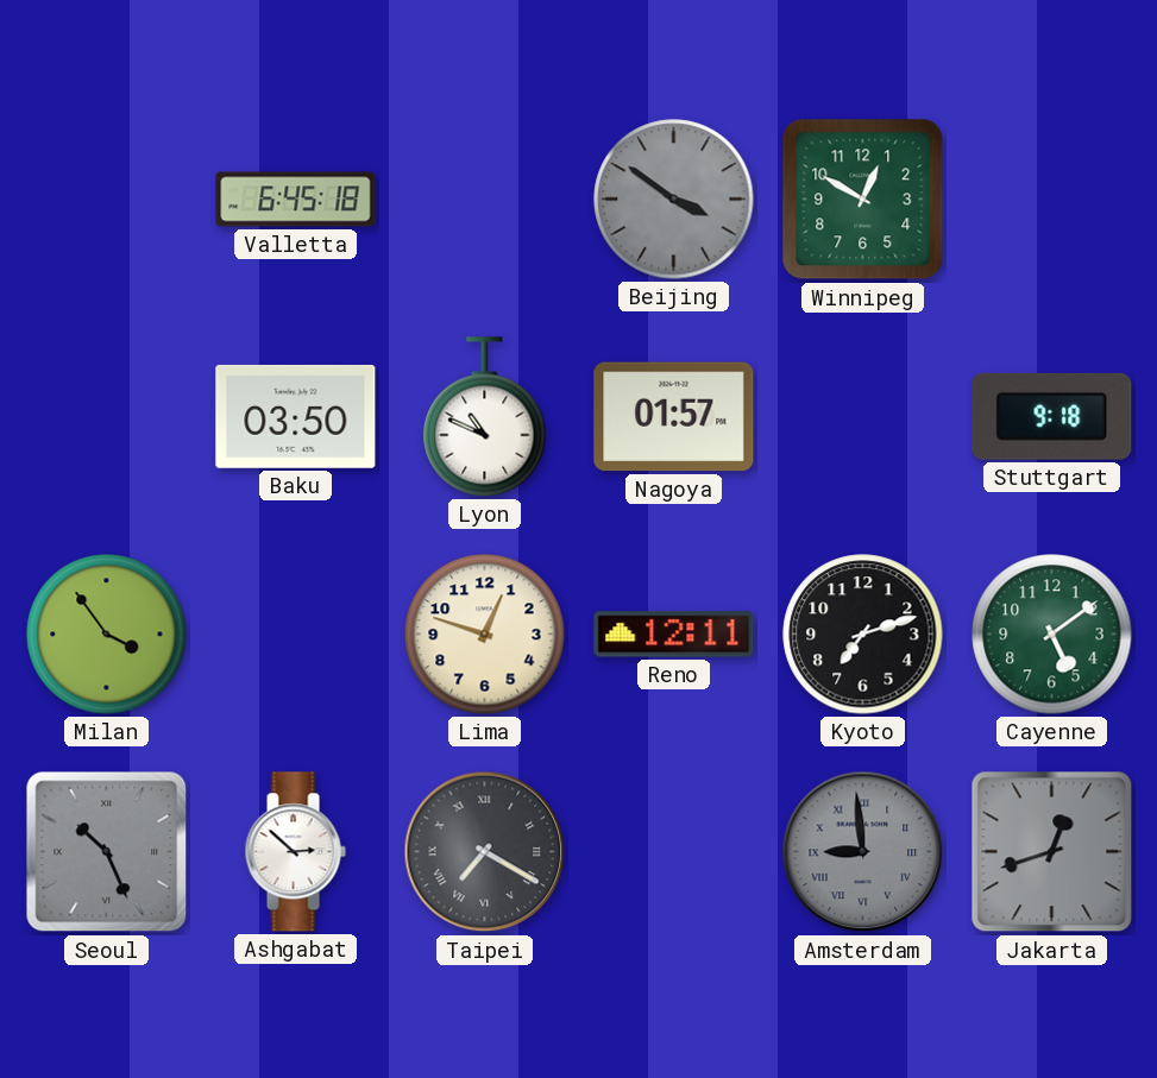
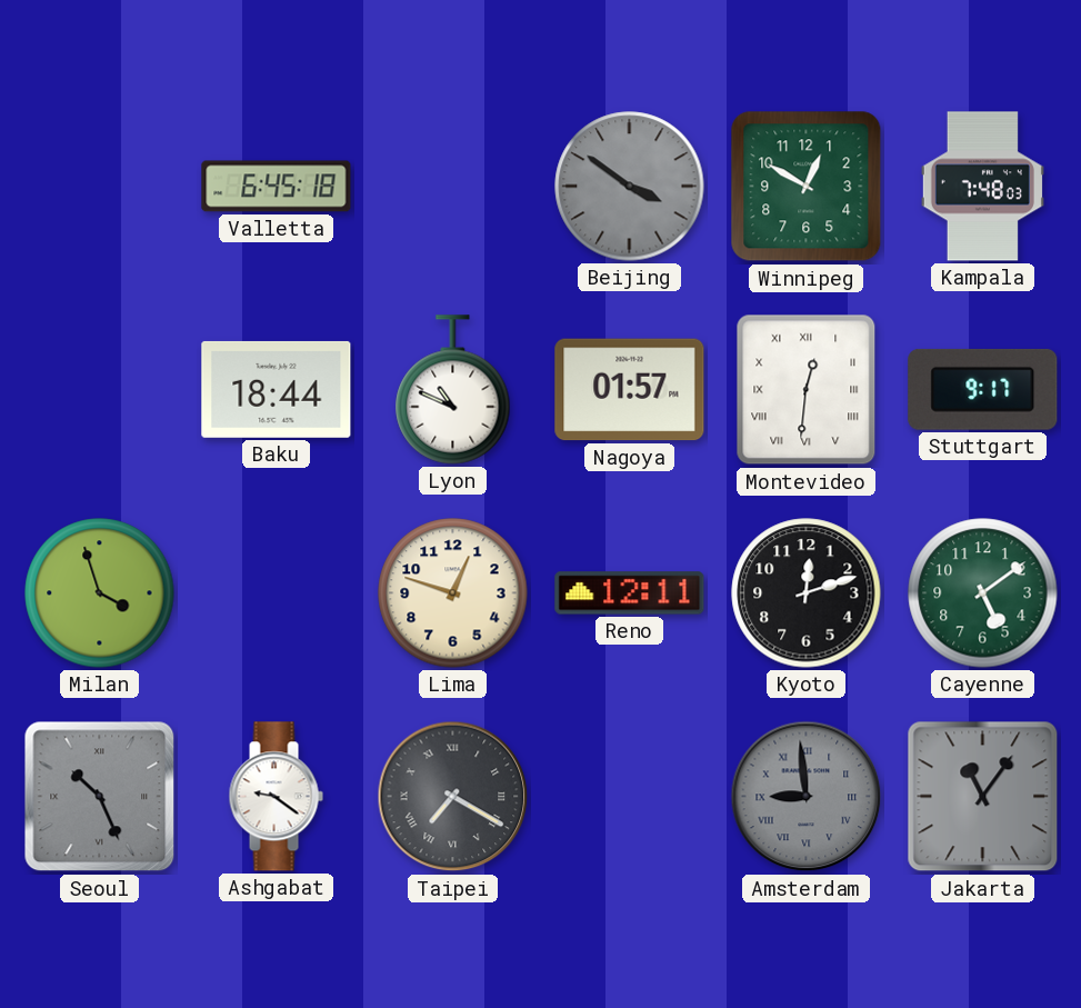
Kampala: none -> 7:48
Baku: 03:50 -> 18:44
Montevideo: none -> 12:31
Stuttgart: 9:18 -> 9:17
Milan: 3:54 -> 3:57
Kyoto: 7:12 -> 12:12
Ashgabat: 2:52 -> 9:21
Jakarta: 12:42 -> 11:06
